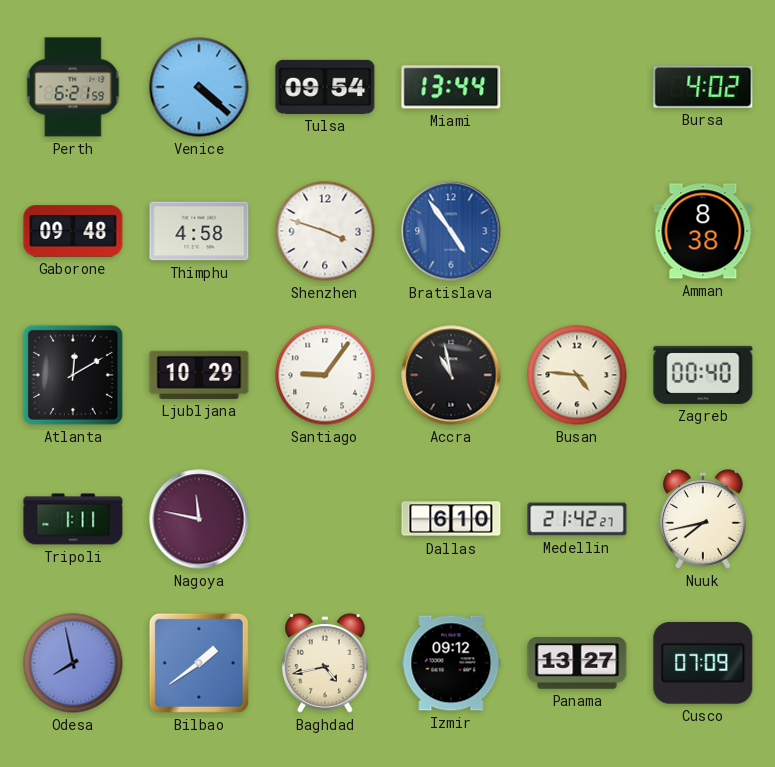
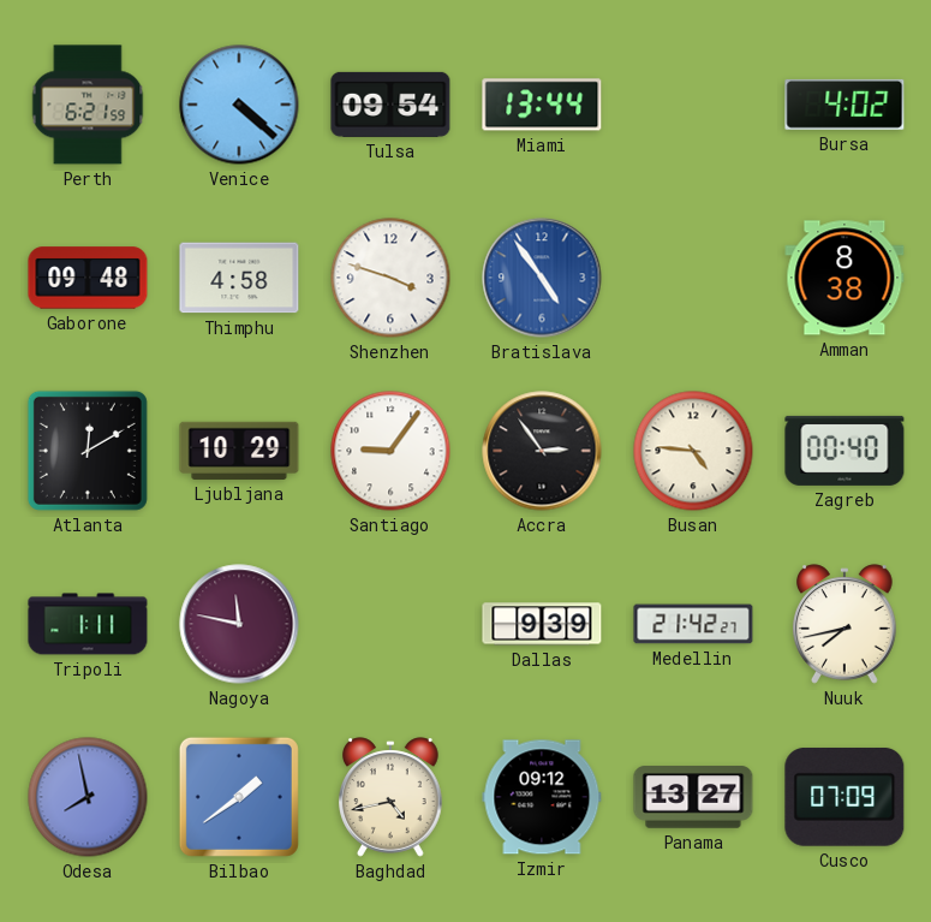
Accra: 10:58 -> 2:54
Dallas: 6:10 -> 9:39
